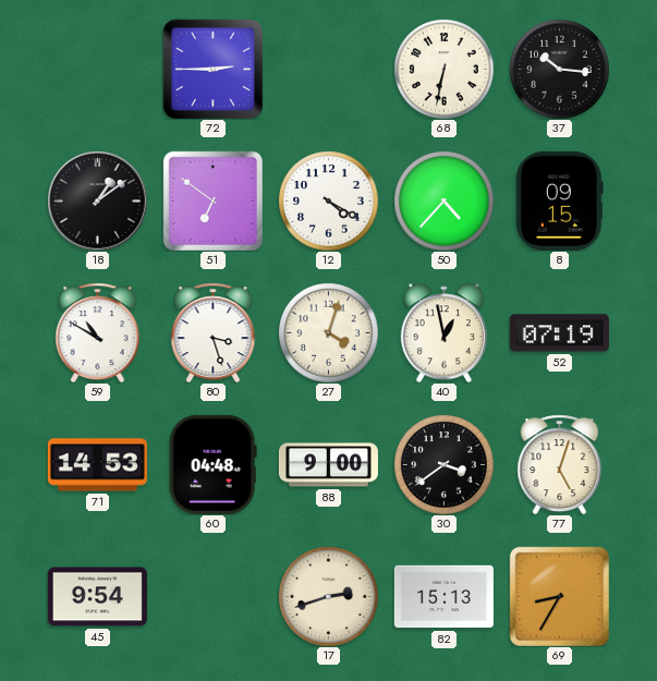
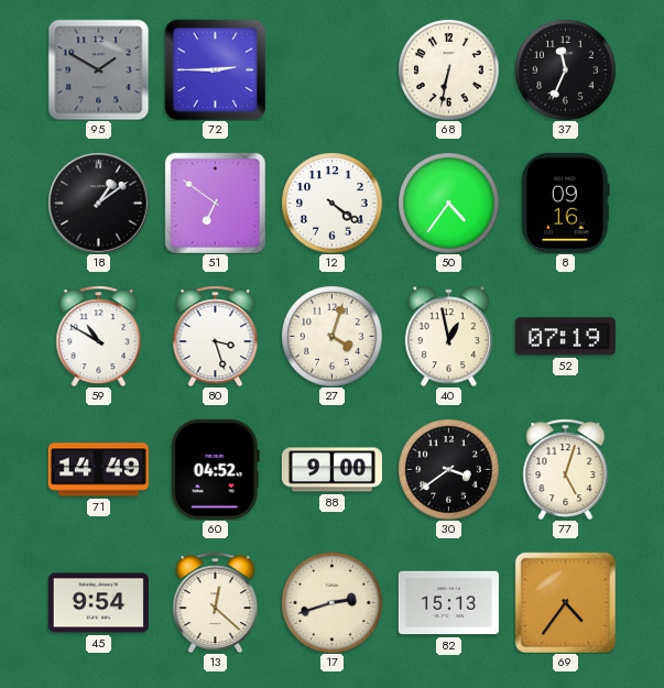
95: none -> 1:50
37: 10:16 -> 11:34
12: 4:20 -> 4:21
50: 4:37 -> 4:36
8: 09:15 -> 09:16
71: 14:53 -> 14:49
60: 04:48 -> 04:52
13: none -> 12:22
69: 8:35 -> 4:36
